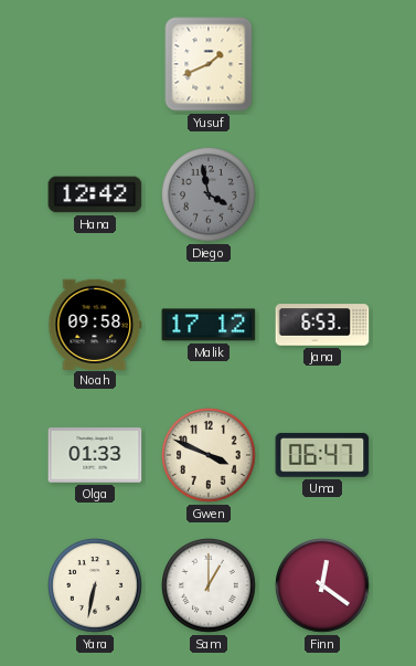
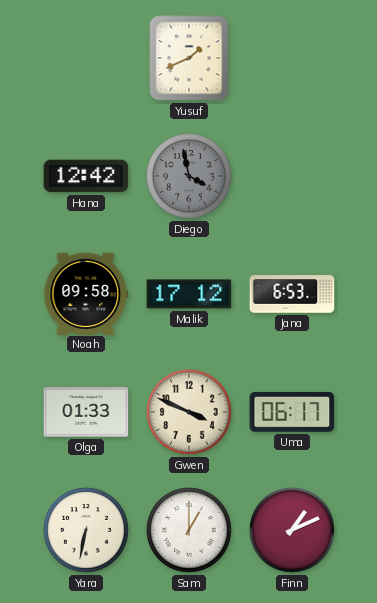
Uma: 06:47 -> 06:17
Finn: 12:21 -> 1:11
